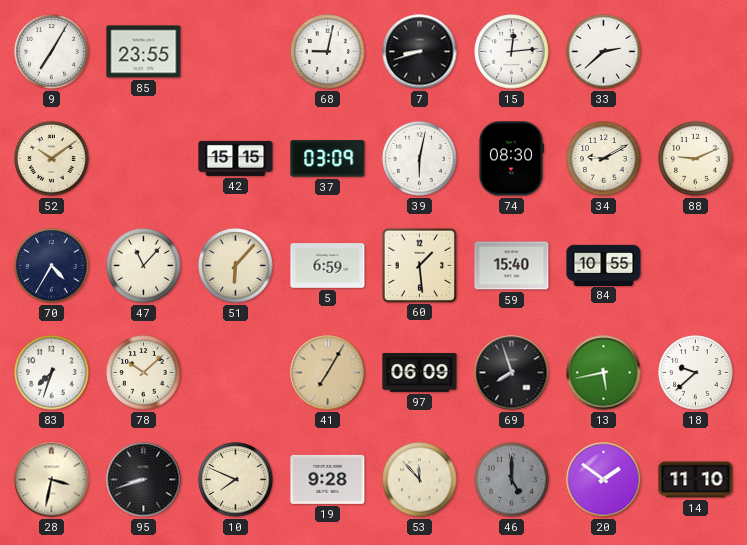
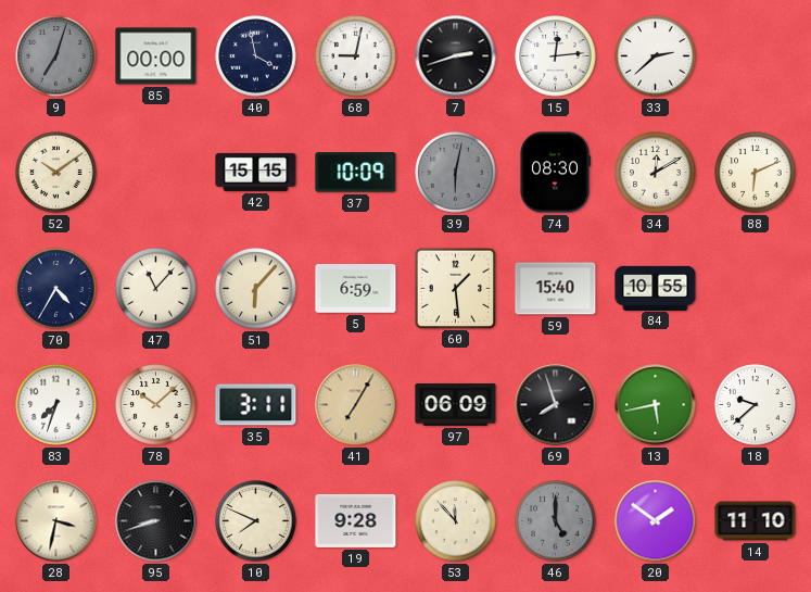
9: 7:05 -> 7:03
9 dial: white -> grey
85: 23:55 -> 00:00
40: none -> 3:58
7: 8:42 -> 2:42
37: 03:09 -> 10:09
39 dial: white -> grey
34: 9:10 -> 12:10
88: 9:11 -> 6:11
35: none -> 3:11
